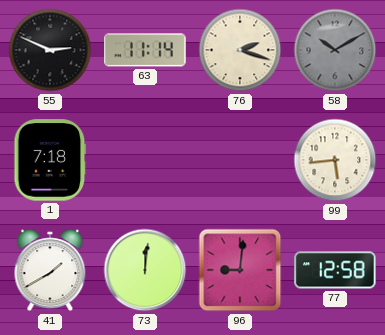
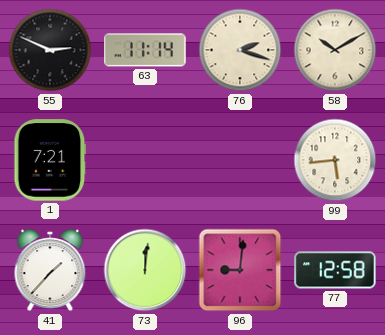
58 dial: grey -> cream
1: 7:18 -> 7:21
41: 1:40 -> 1:37
